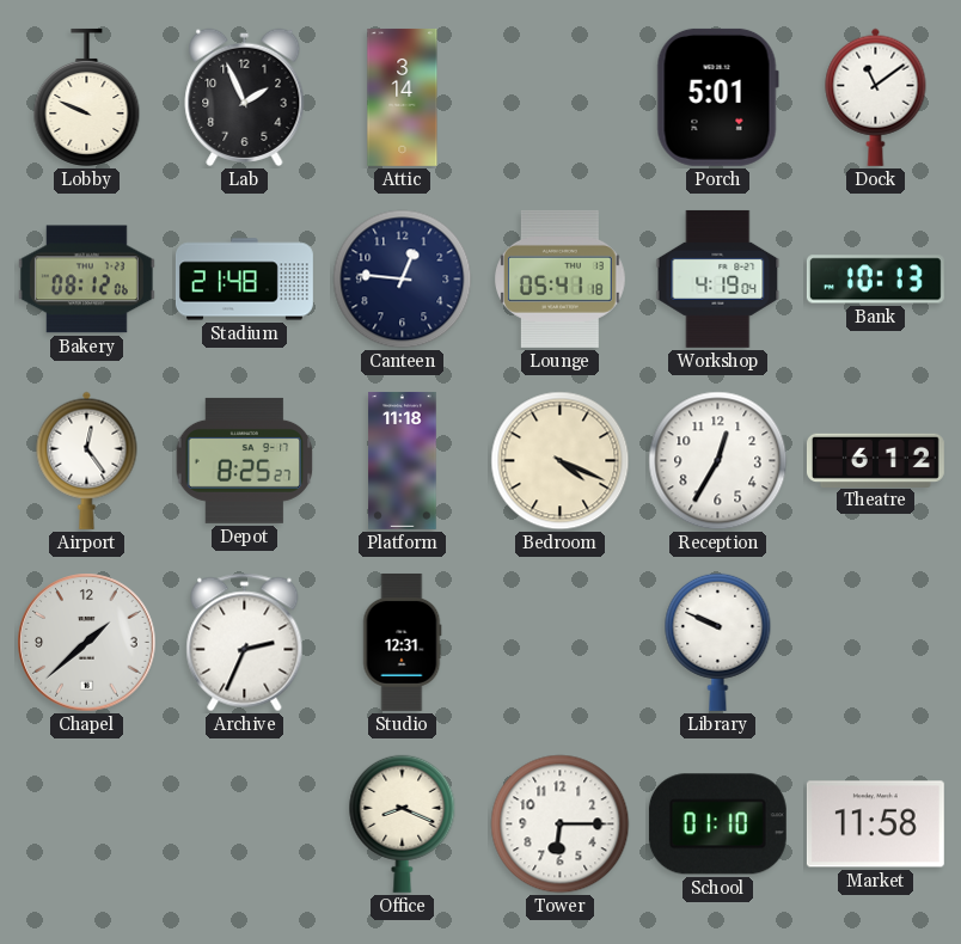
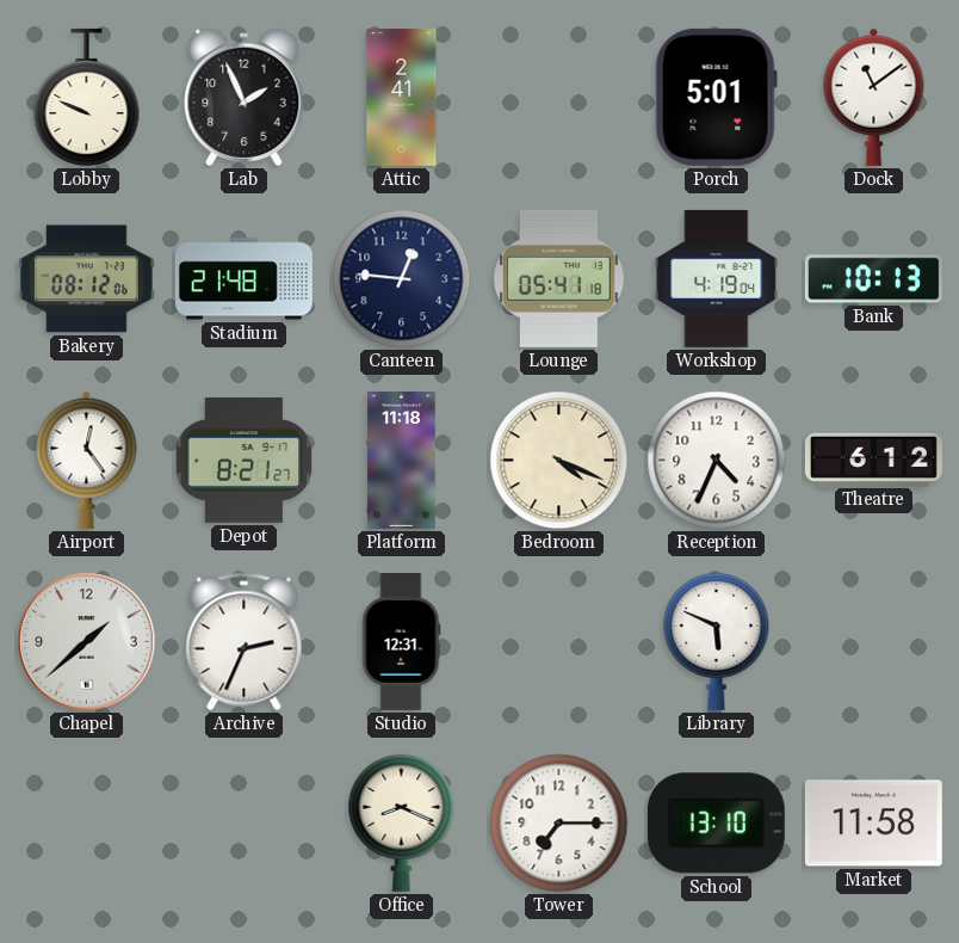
Attic: 3:14 -> 2:41
Depot: 8:25 -> 8:21
Reception: 12:35 -> 4:34
Library: 9:49 -> 5:49
Tower: 6:15 -> 7:15
School: 01:10 -> 13:10
